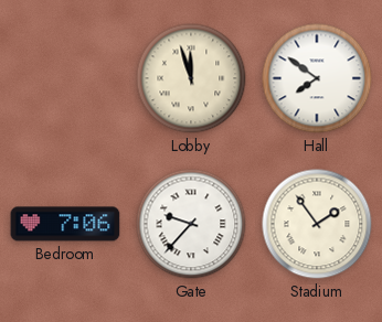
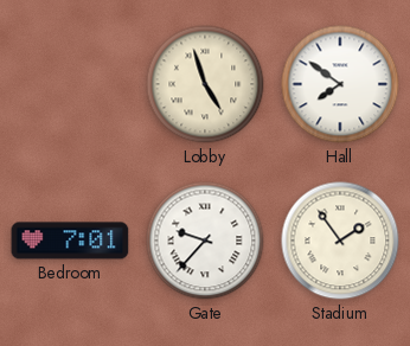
Lobby: 11:57 -> 4:57
Bedroom: 7:06 -> 7:01
